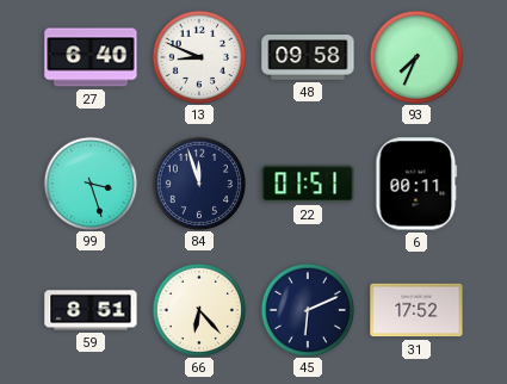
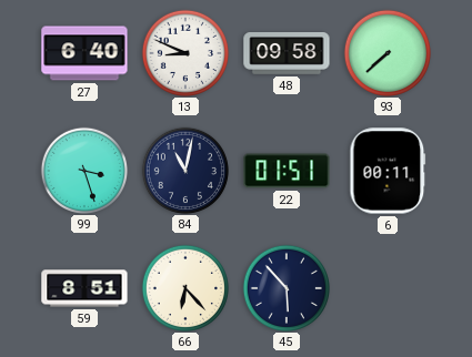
93: 7:34 -> 7:38
84: 11:57 -> 11:02
45: 6:11 -> 5:53
31: 17:52 -> none
